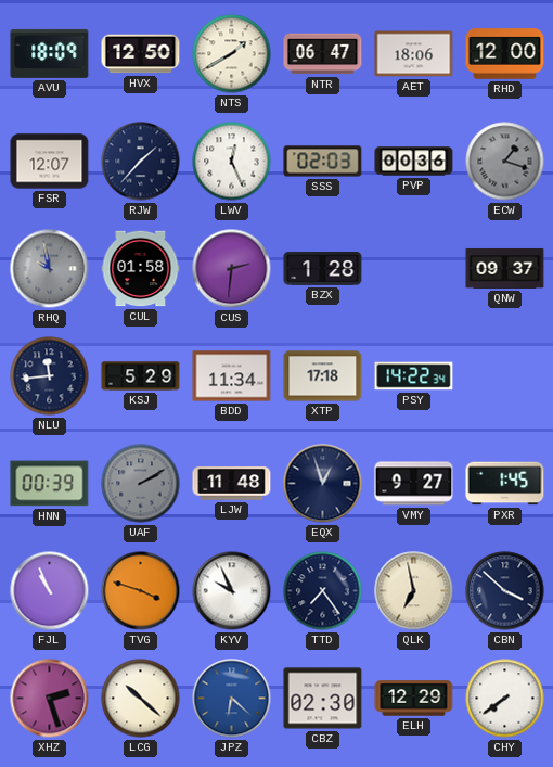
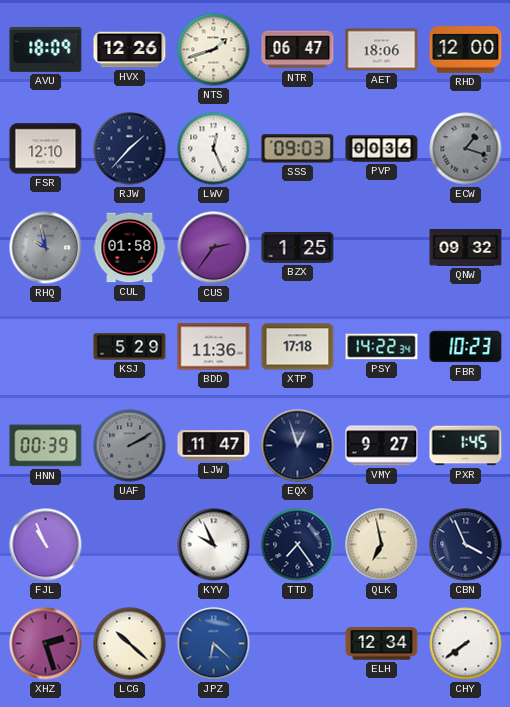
HVX: 12:50 -> 12:26
NTS: 1:40 -> 1:42
FSR: 12:07 -> 12:10
SSS: 02:03 -> 09:03
CUS: 2:31 -> 2:36
BZX: 1:28 -> 1:25
QNW: 09:37 -> 09:32
NLU: 11:44 -> none
BDD: 11:34 -> 11:36
FBR: none -> 10:23
LJW: 11:48 -> 11:47
TVG: 3:48 -> none
CBN: 3:52 -> 3:56
CBZ: 02:30 -> none
ELH: 12:29 -> 12:34
